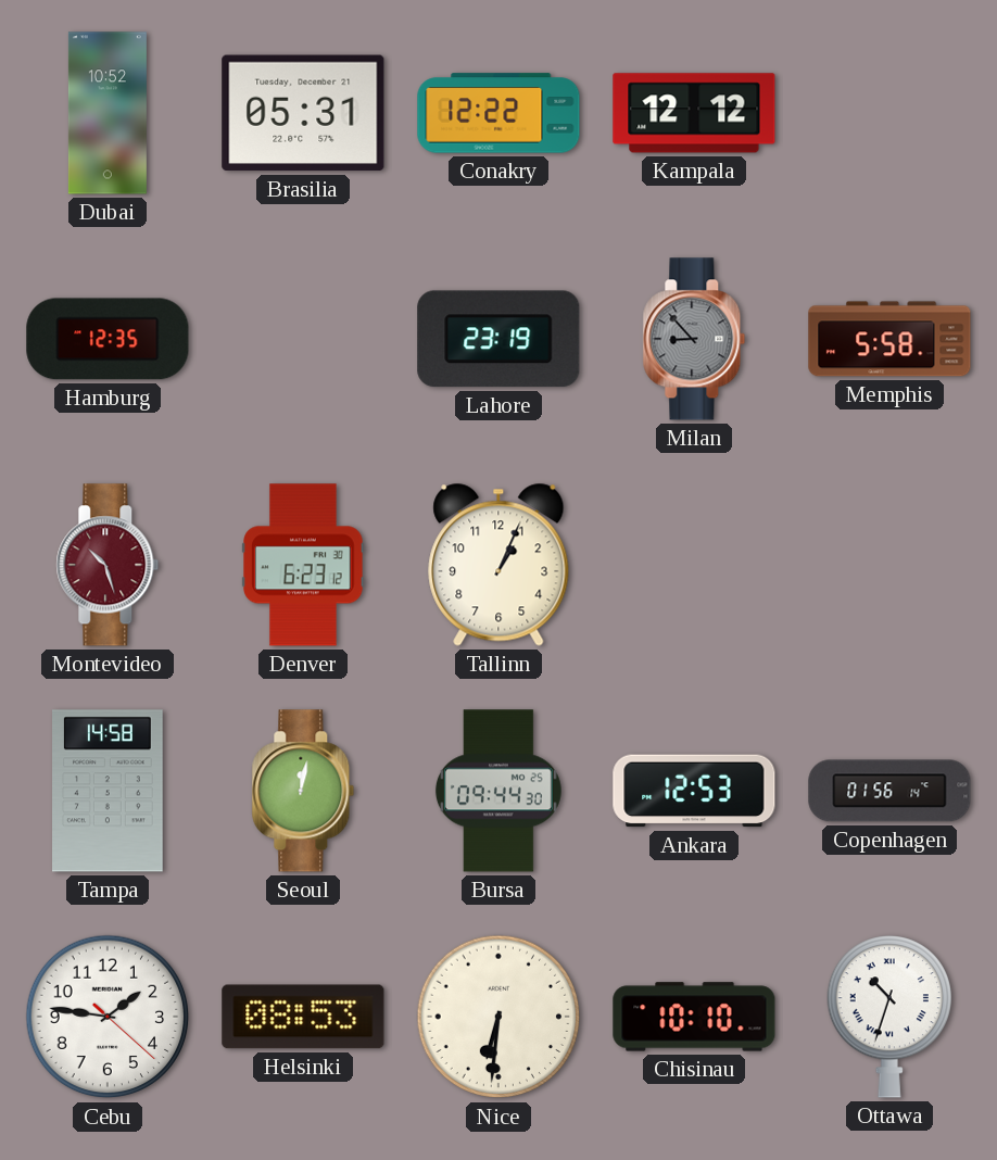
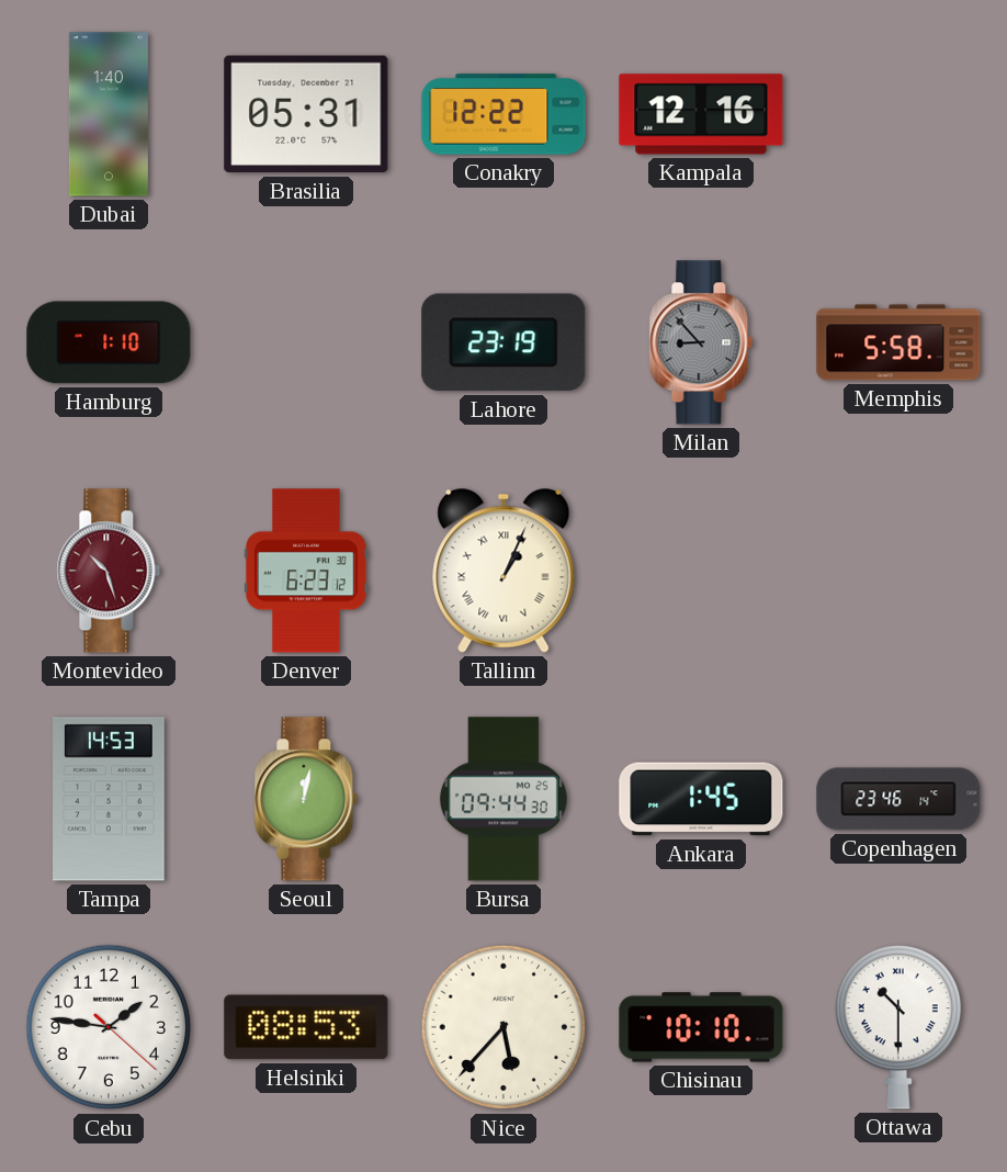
Dubai: 10:52 -> 1:40
Kampala: 12:12 -> 12:16
Hamburg: 12:35 -> 1:10
Tallinn numerals: Arabic -> Roman
Tampa: 14:58 -> 14:53
Ankara: 12:53 -> 1:45
Copenhagen: 01:56 -> 23:46
Nice: 6:31 -> 5:37
Ottawa: 10:33 -> 10:30
